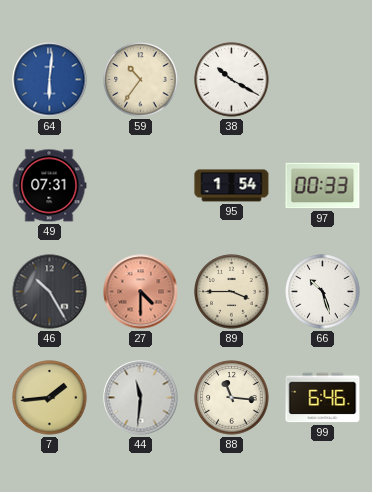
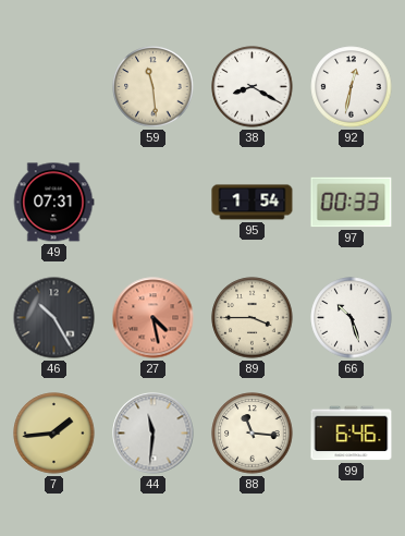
64: 6:01 -> none
59: 10:36 -> 11:29
38: 10:20 -> 8:20
92: none -> 12:32
27: 4:30 -> 4:28
